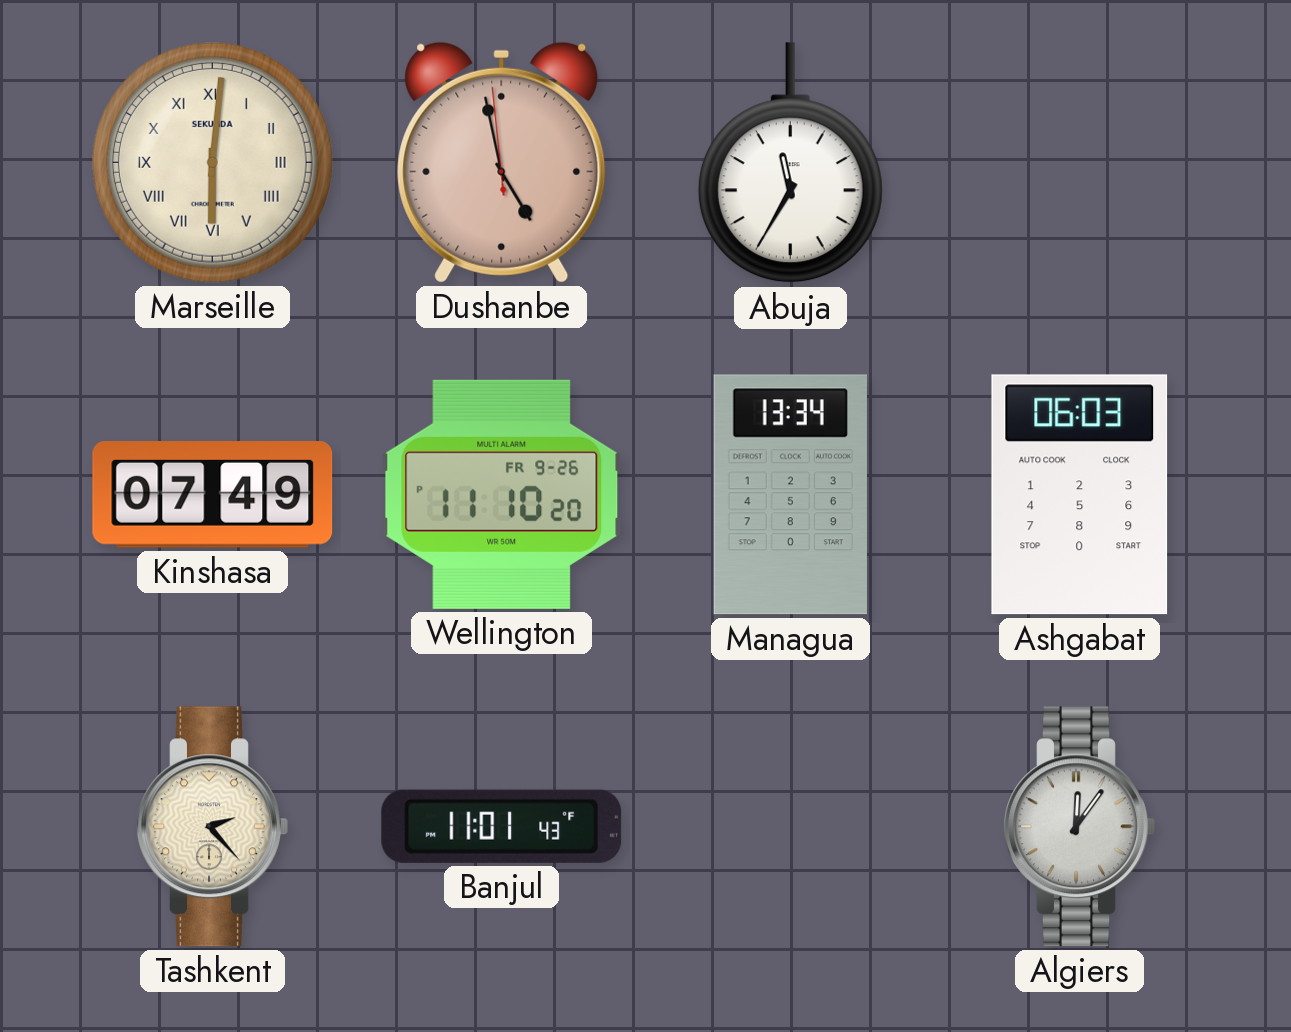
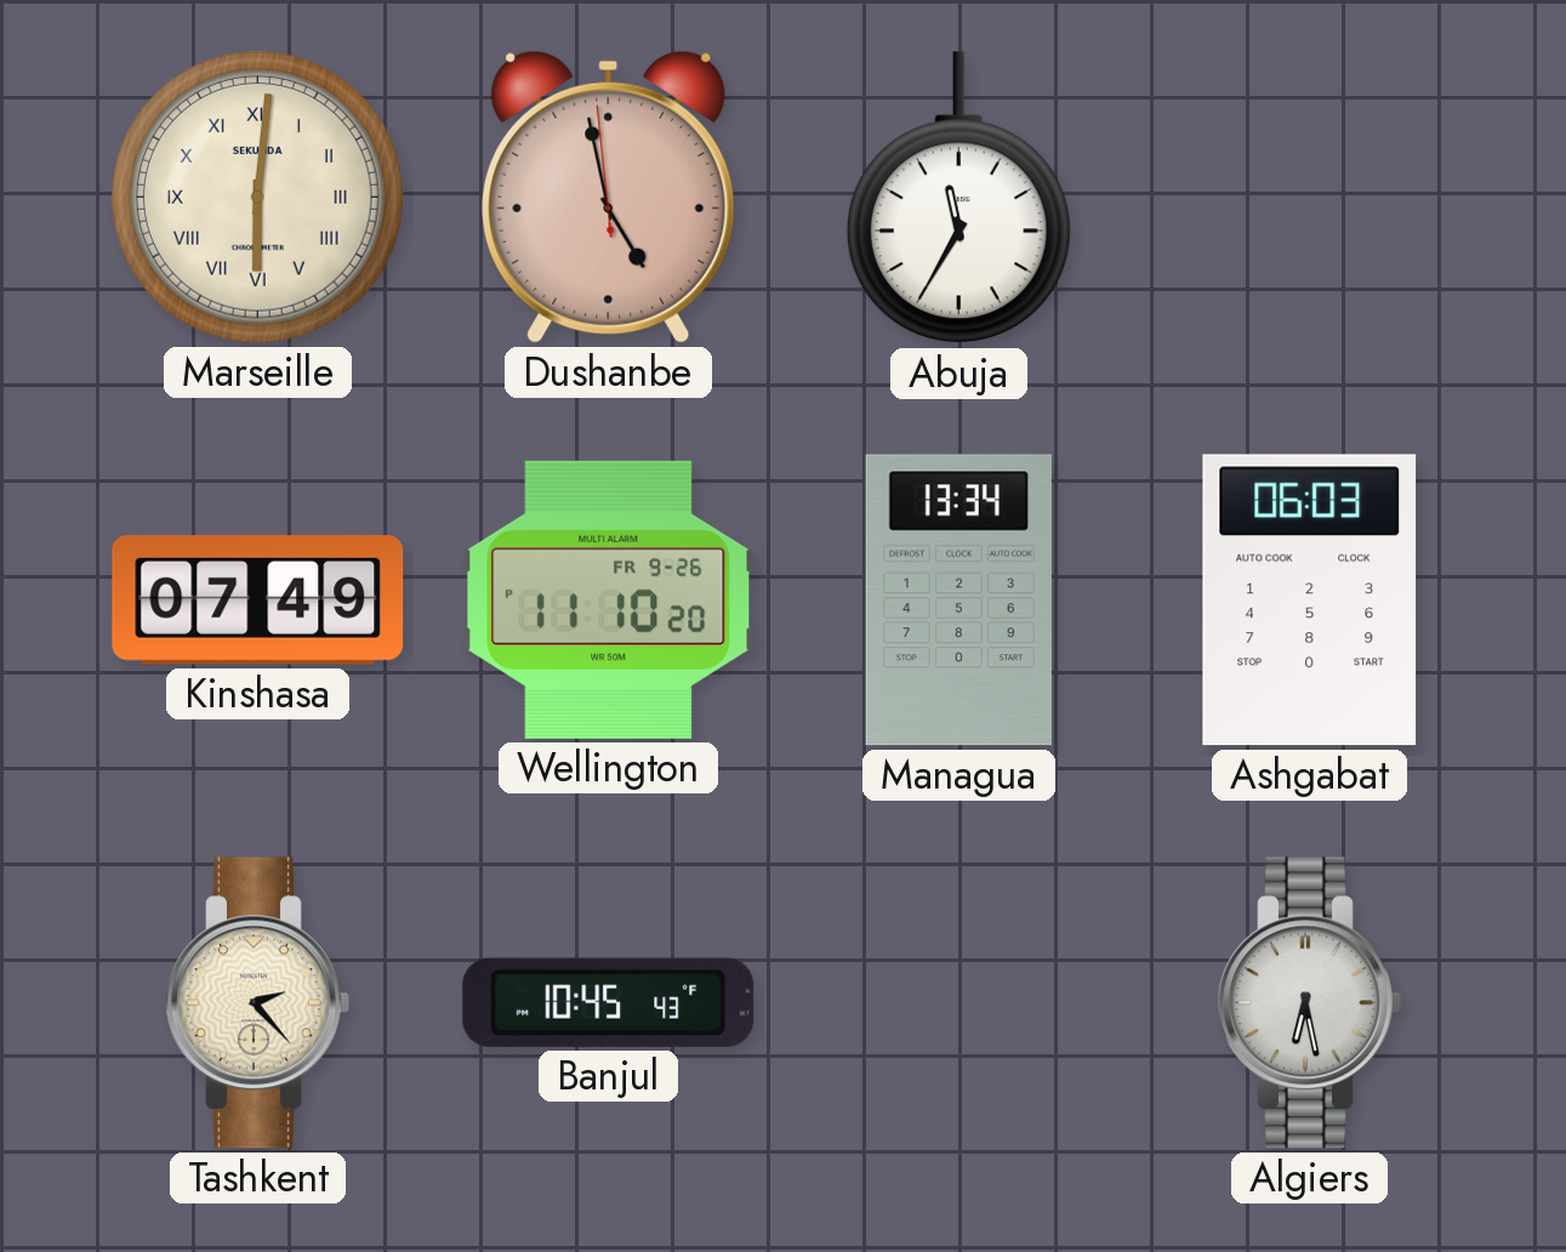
Banjul: 11:01 -> 10:45
Algiers: 12:06 -> 6:28
